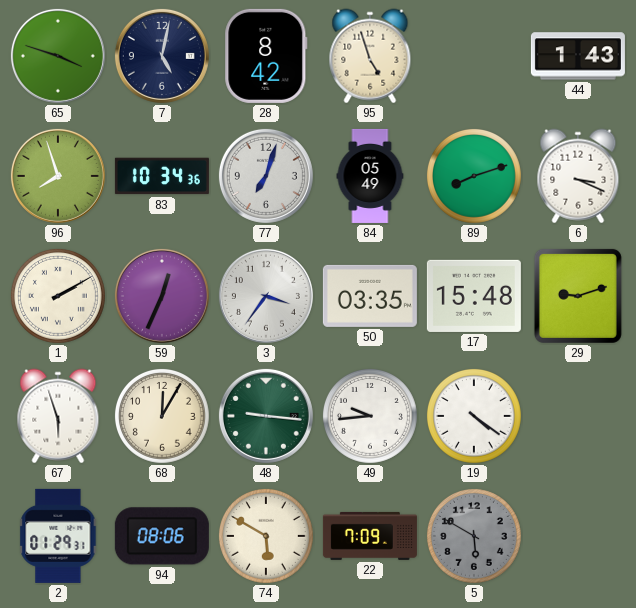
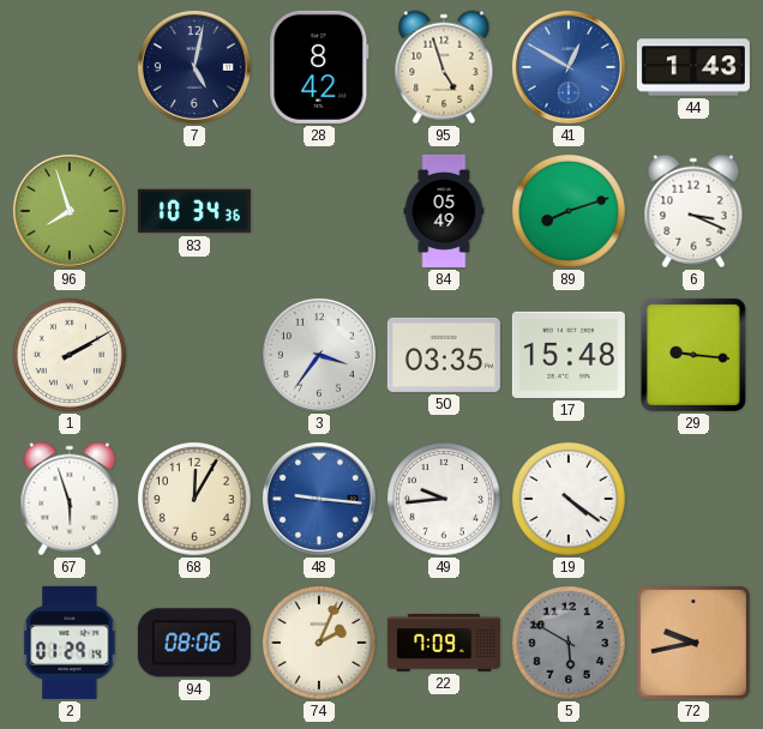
65: 3:48 -> none
41: none -> 12:50
77: 7:03 -> none
59: 12:34 -> none
29: 9:12 -> 9:16
48 dial: green -> blue
2: 01:29:31 -> 01:29:14
74: 5:50 -> 2:04
72: none -> 9:43
